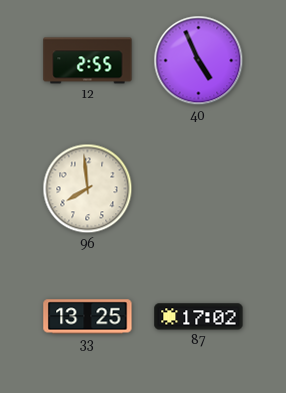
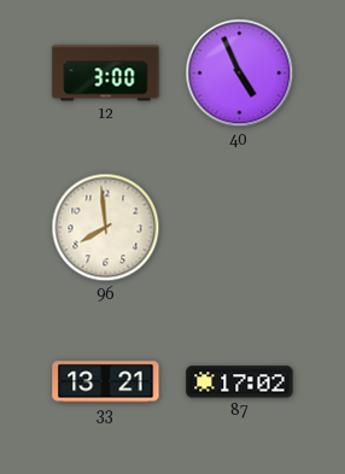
12: 2:55 -> 3:00
33: 13:25 -> 13:21
